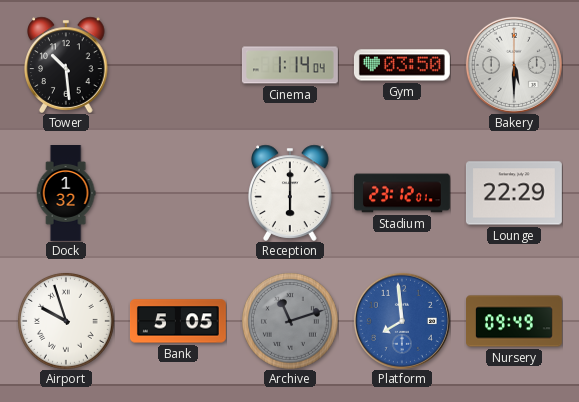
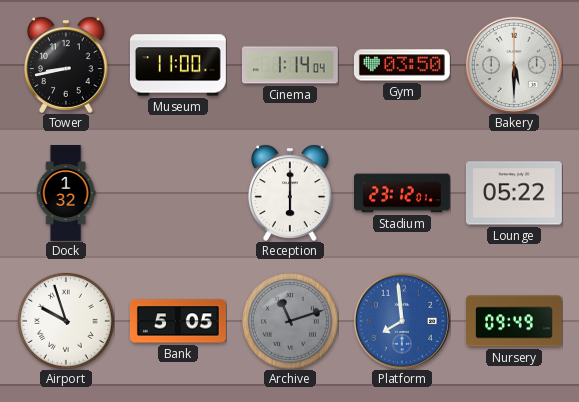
Tower: 10:29 -> 8:43
Museum: none -> 11:00
Lounge: 22:29 -> 05:22
